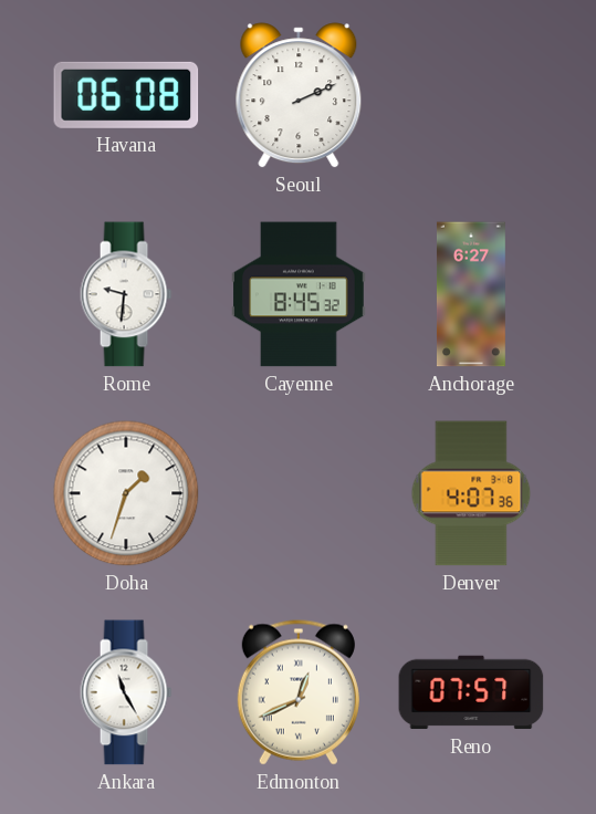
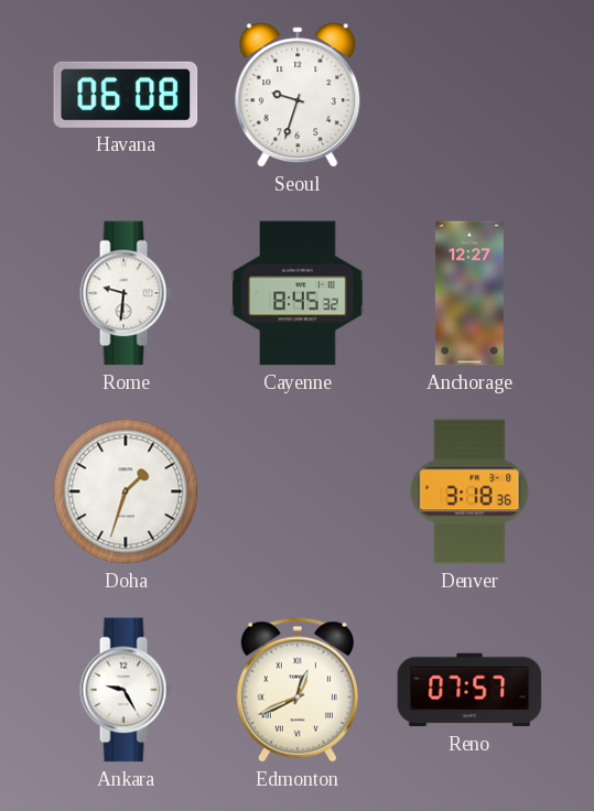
Seoul: 2:11 -> 9:33
Anchorage: 6:27 -> 12:27
Denver: 4:07 -> 3:18
Ankara: 11:25 -> 9:25
